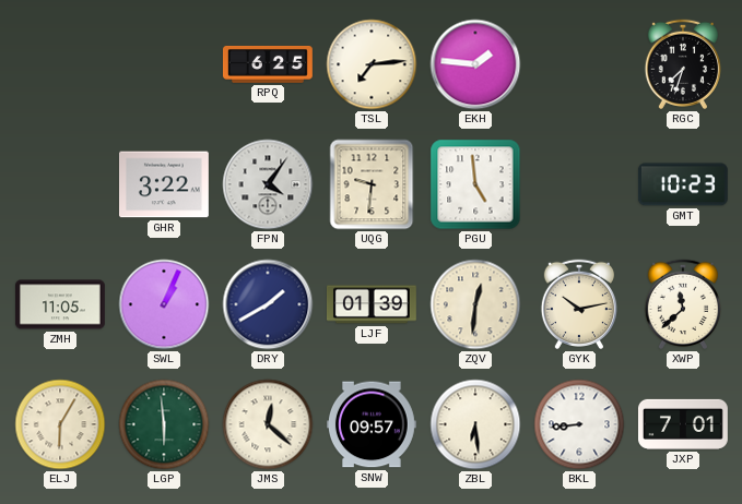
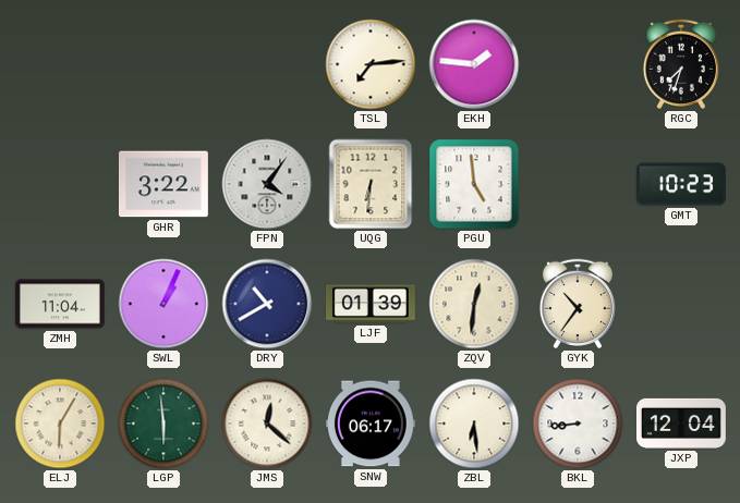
RPQ: 6:25 -> none
UQG: 9:31 -> 6:31
ZMH: 11:05 -> 11:04
DRY: 1:40 -> 10:40
GYK: 10:13 -> 10:36
XWP: 11:38 -> none
SNW: 09:57 -> 06:17
JXP: 7:01 -> 12:04
